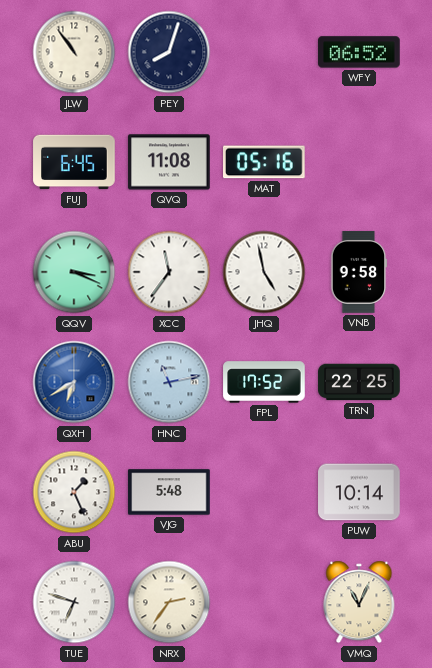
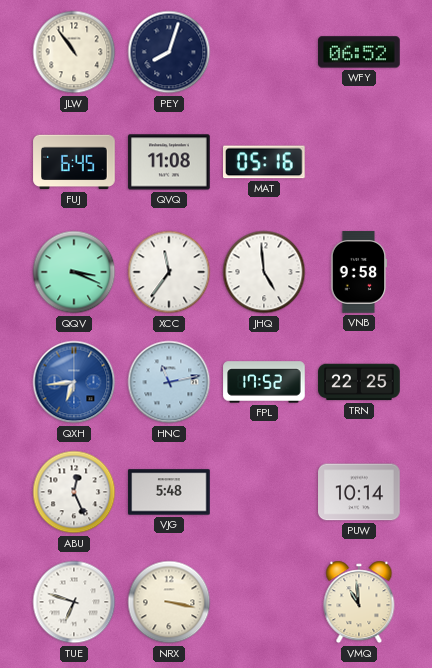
JHQ: 4:58 -> 4:59
QXH: 6:40 -> 6:44
ABU: 1:26 -> 12:26
NRX: 2:36 -> 3:17
VMQ: 11:04 -> 10:59
